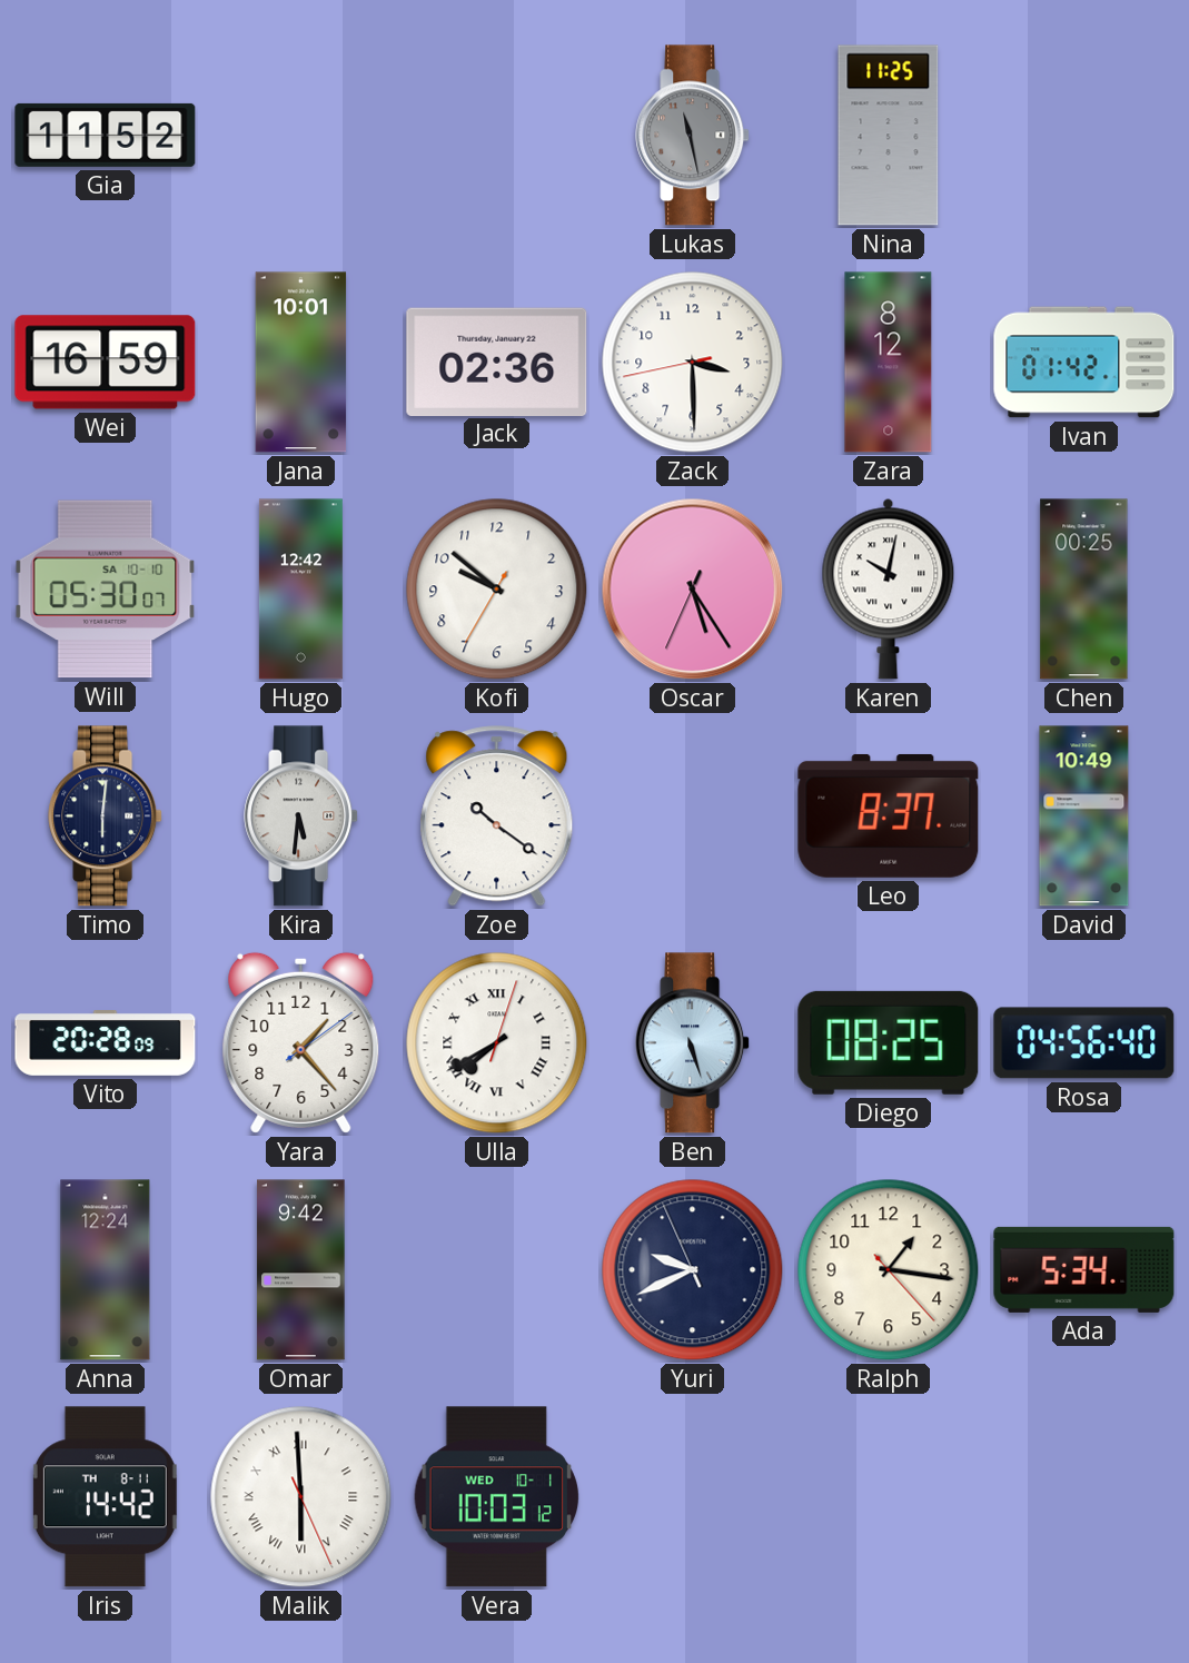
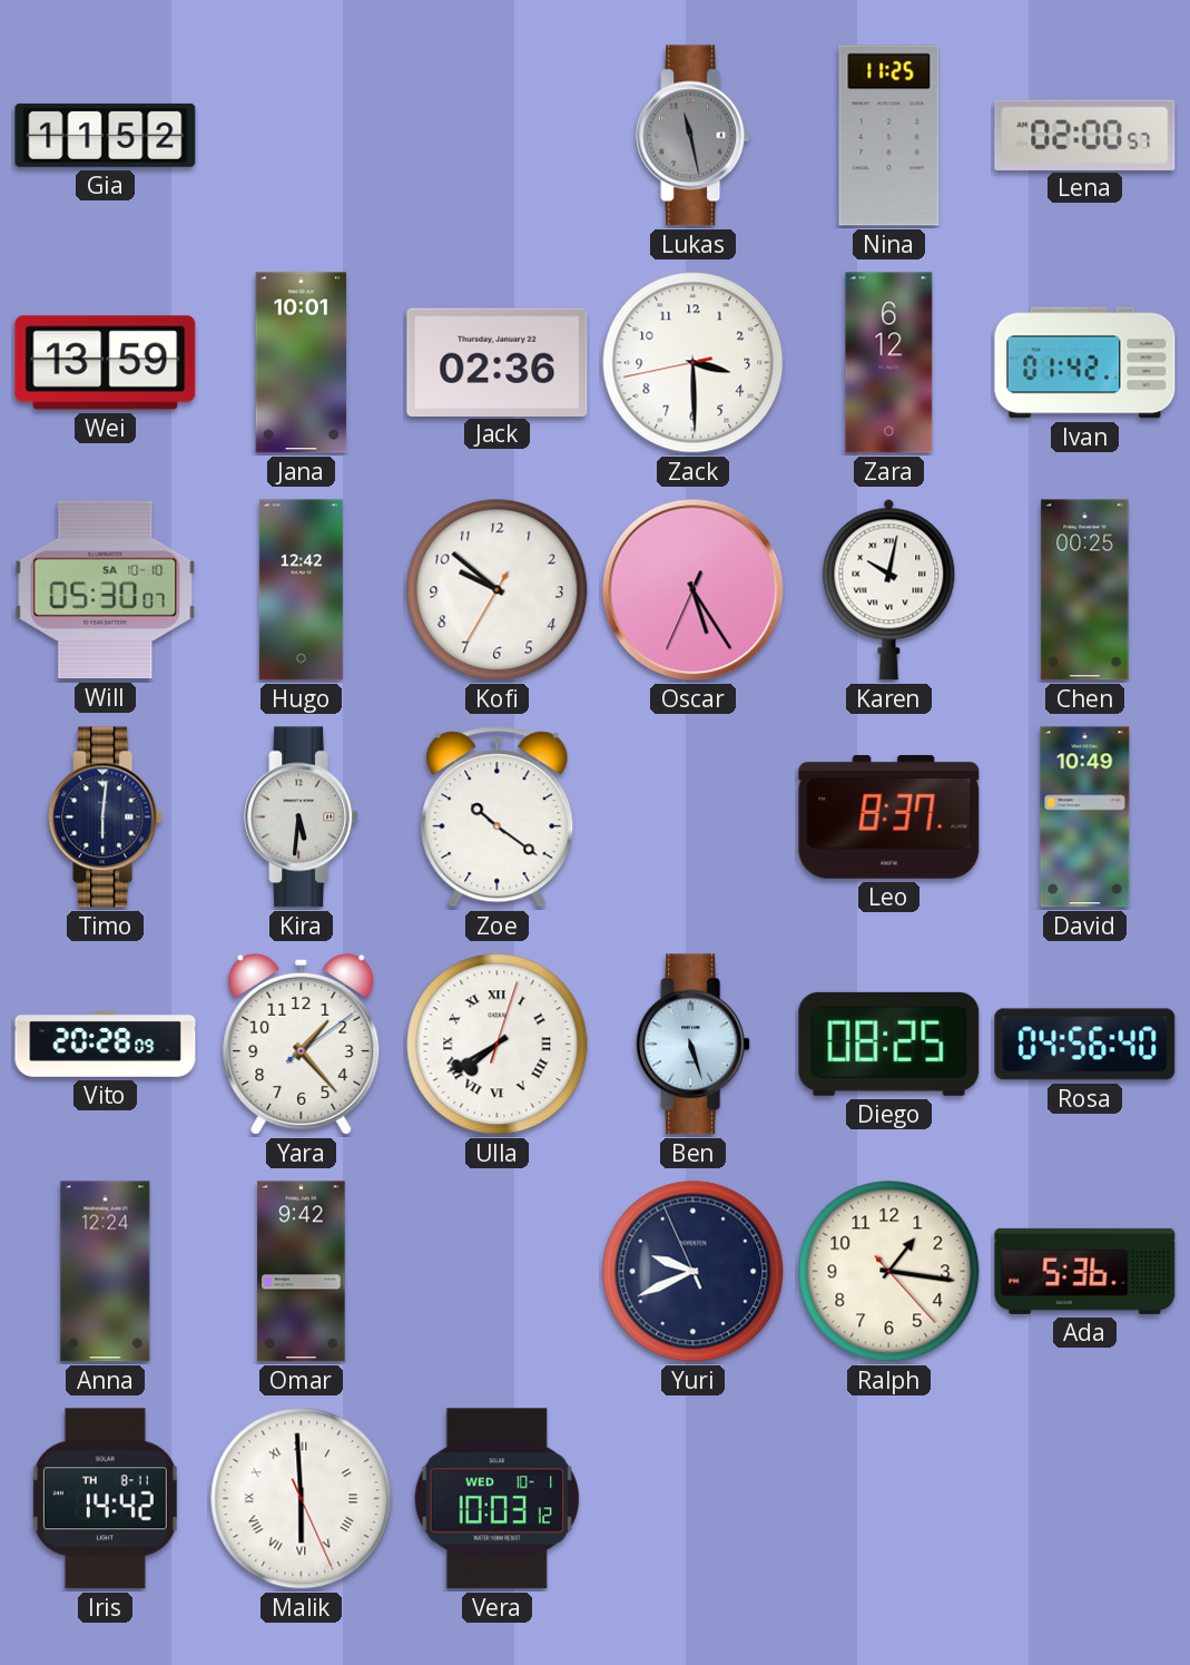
Lena: none -> 02:00
Wei: 16:59 -> 13:59
Zara: 8:12 -> 6:12
Ada: 5:34 -> 5:36
